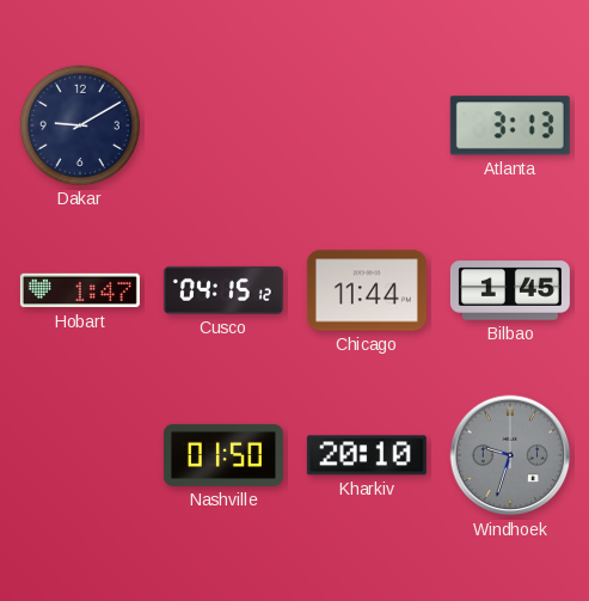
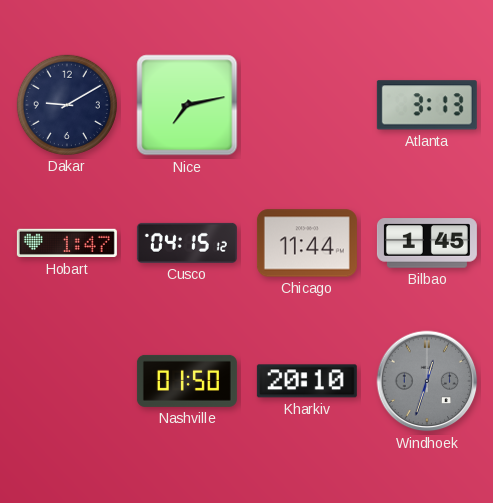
Nice: none -> 7:13
Windhoek: 9:33 -> 12:33
